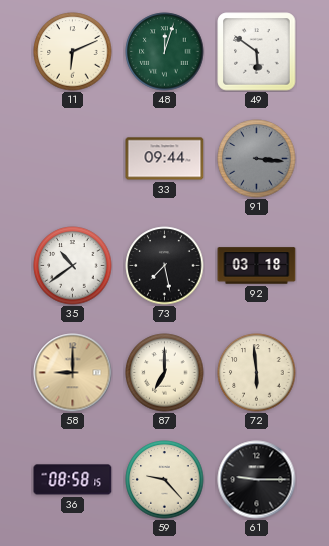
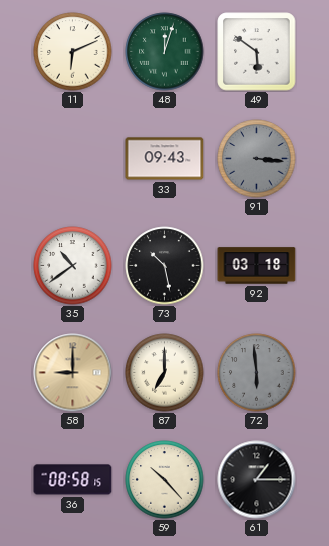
33: 09:44 -> 09:43
73: 7:28 -> 10:28
72 dial: cream -> grey
59: 9:23 -> 10:23
61: 9:15 -> 1:15
